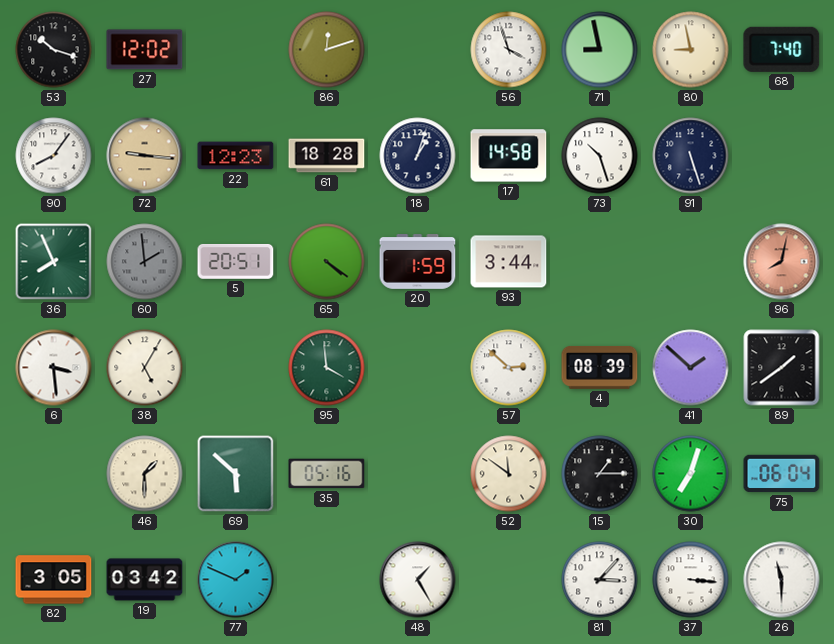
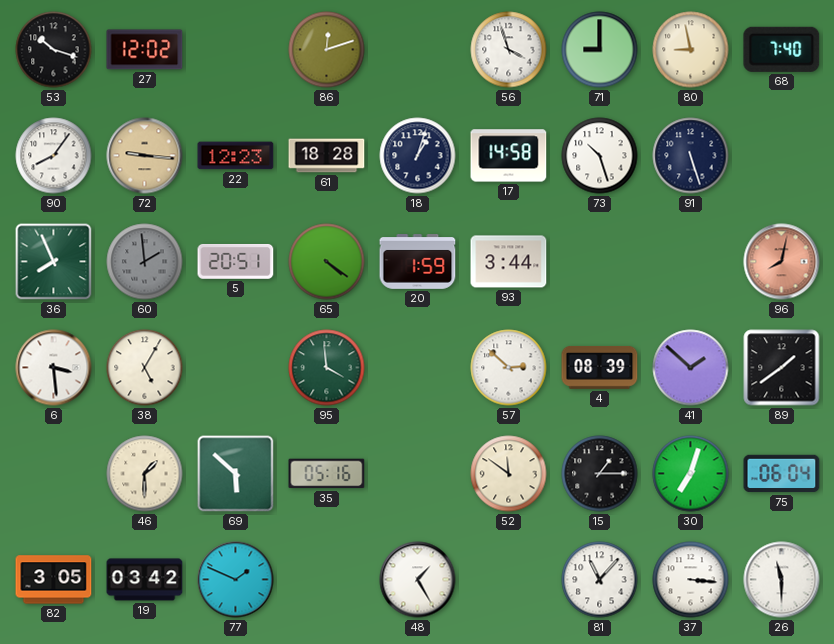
71: 8:58 -> 9:00
81: 3:07 -> 11:07
